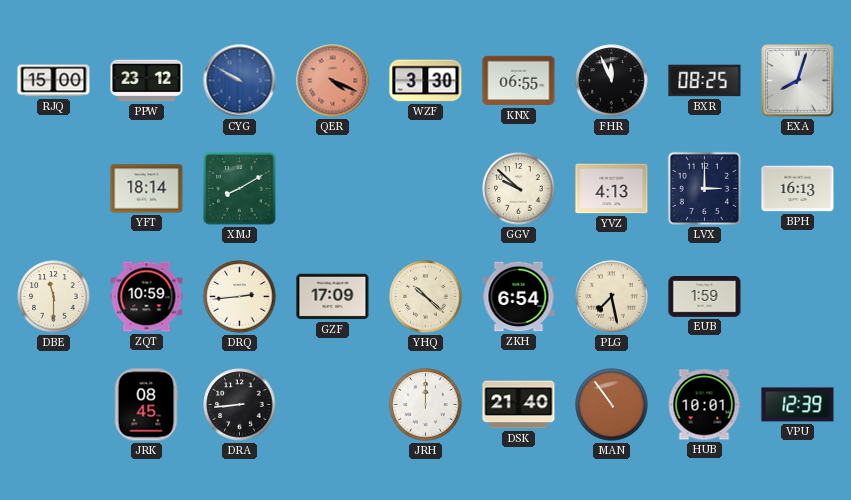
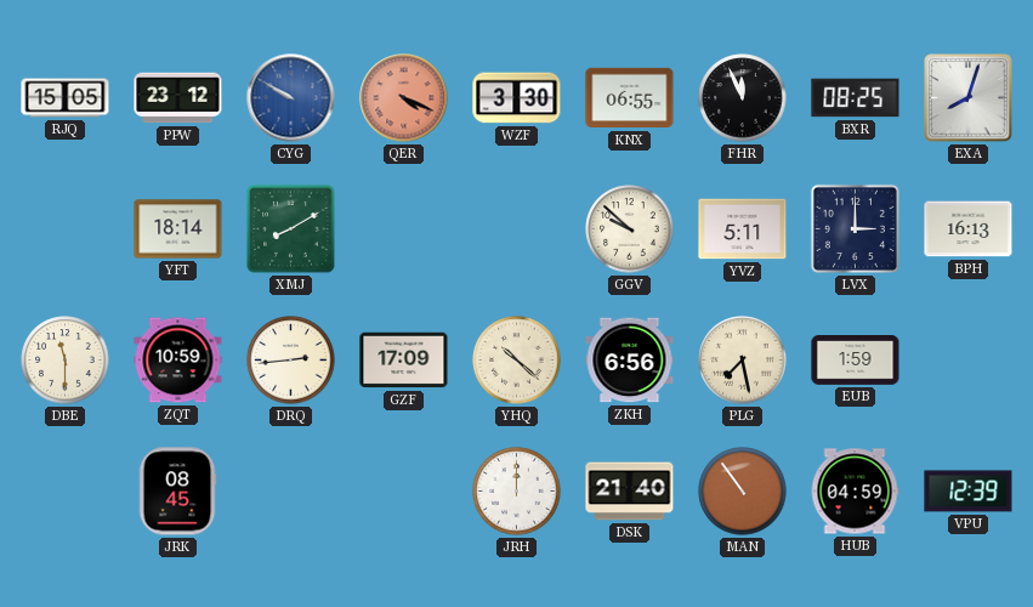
RJQ: 15:00 -> 15:05
YVZ: 4:13 -> 5:11
ZKH: 6:54 -> 6:56
DRA: 8:44 -> none
HUB: 10:01 -> 04:59
